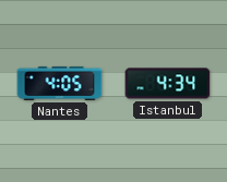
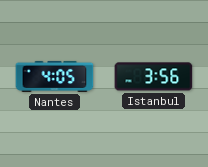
Istanbul: 4:34 -> 3:56
